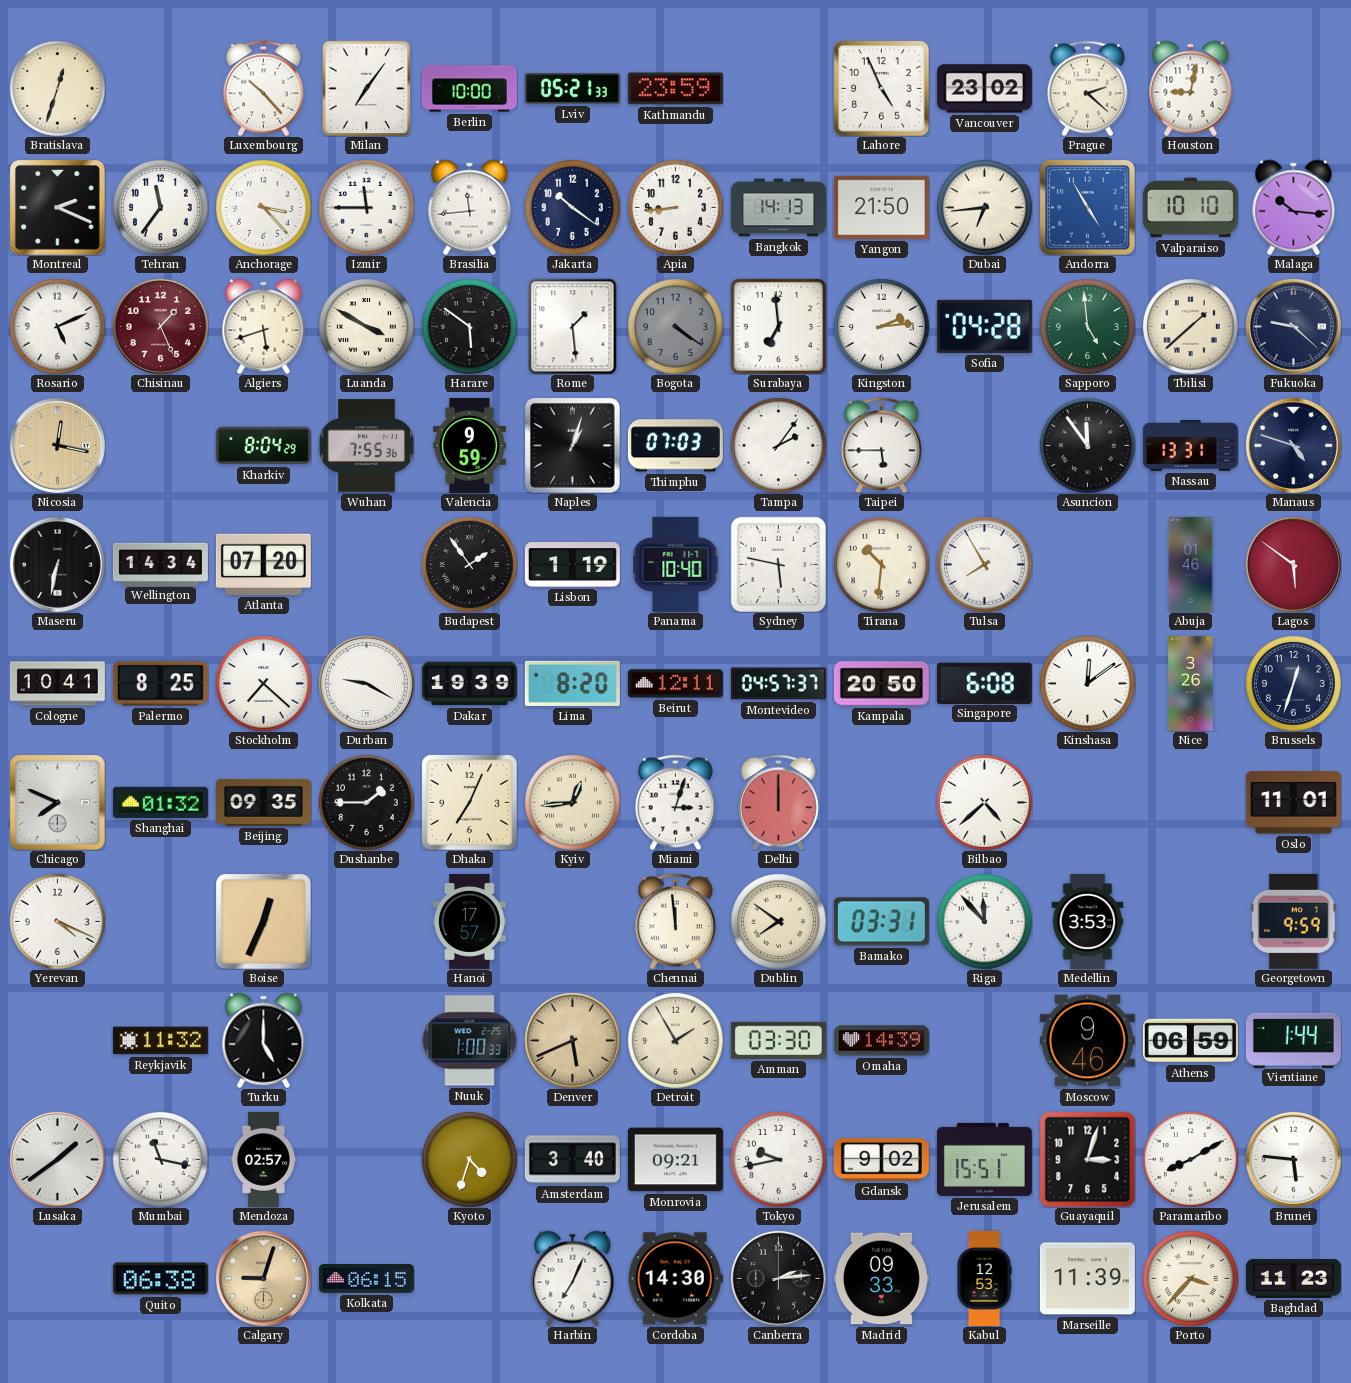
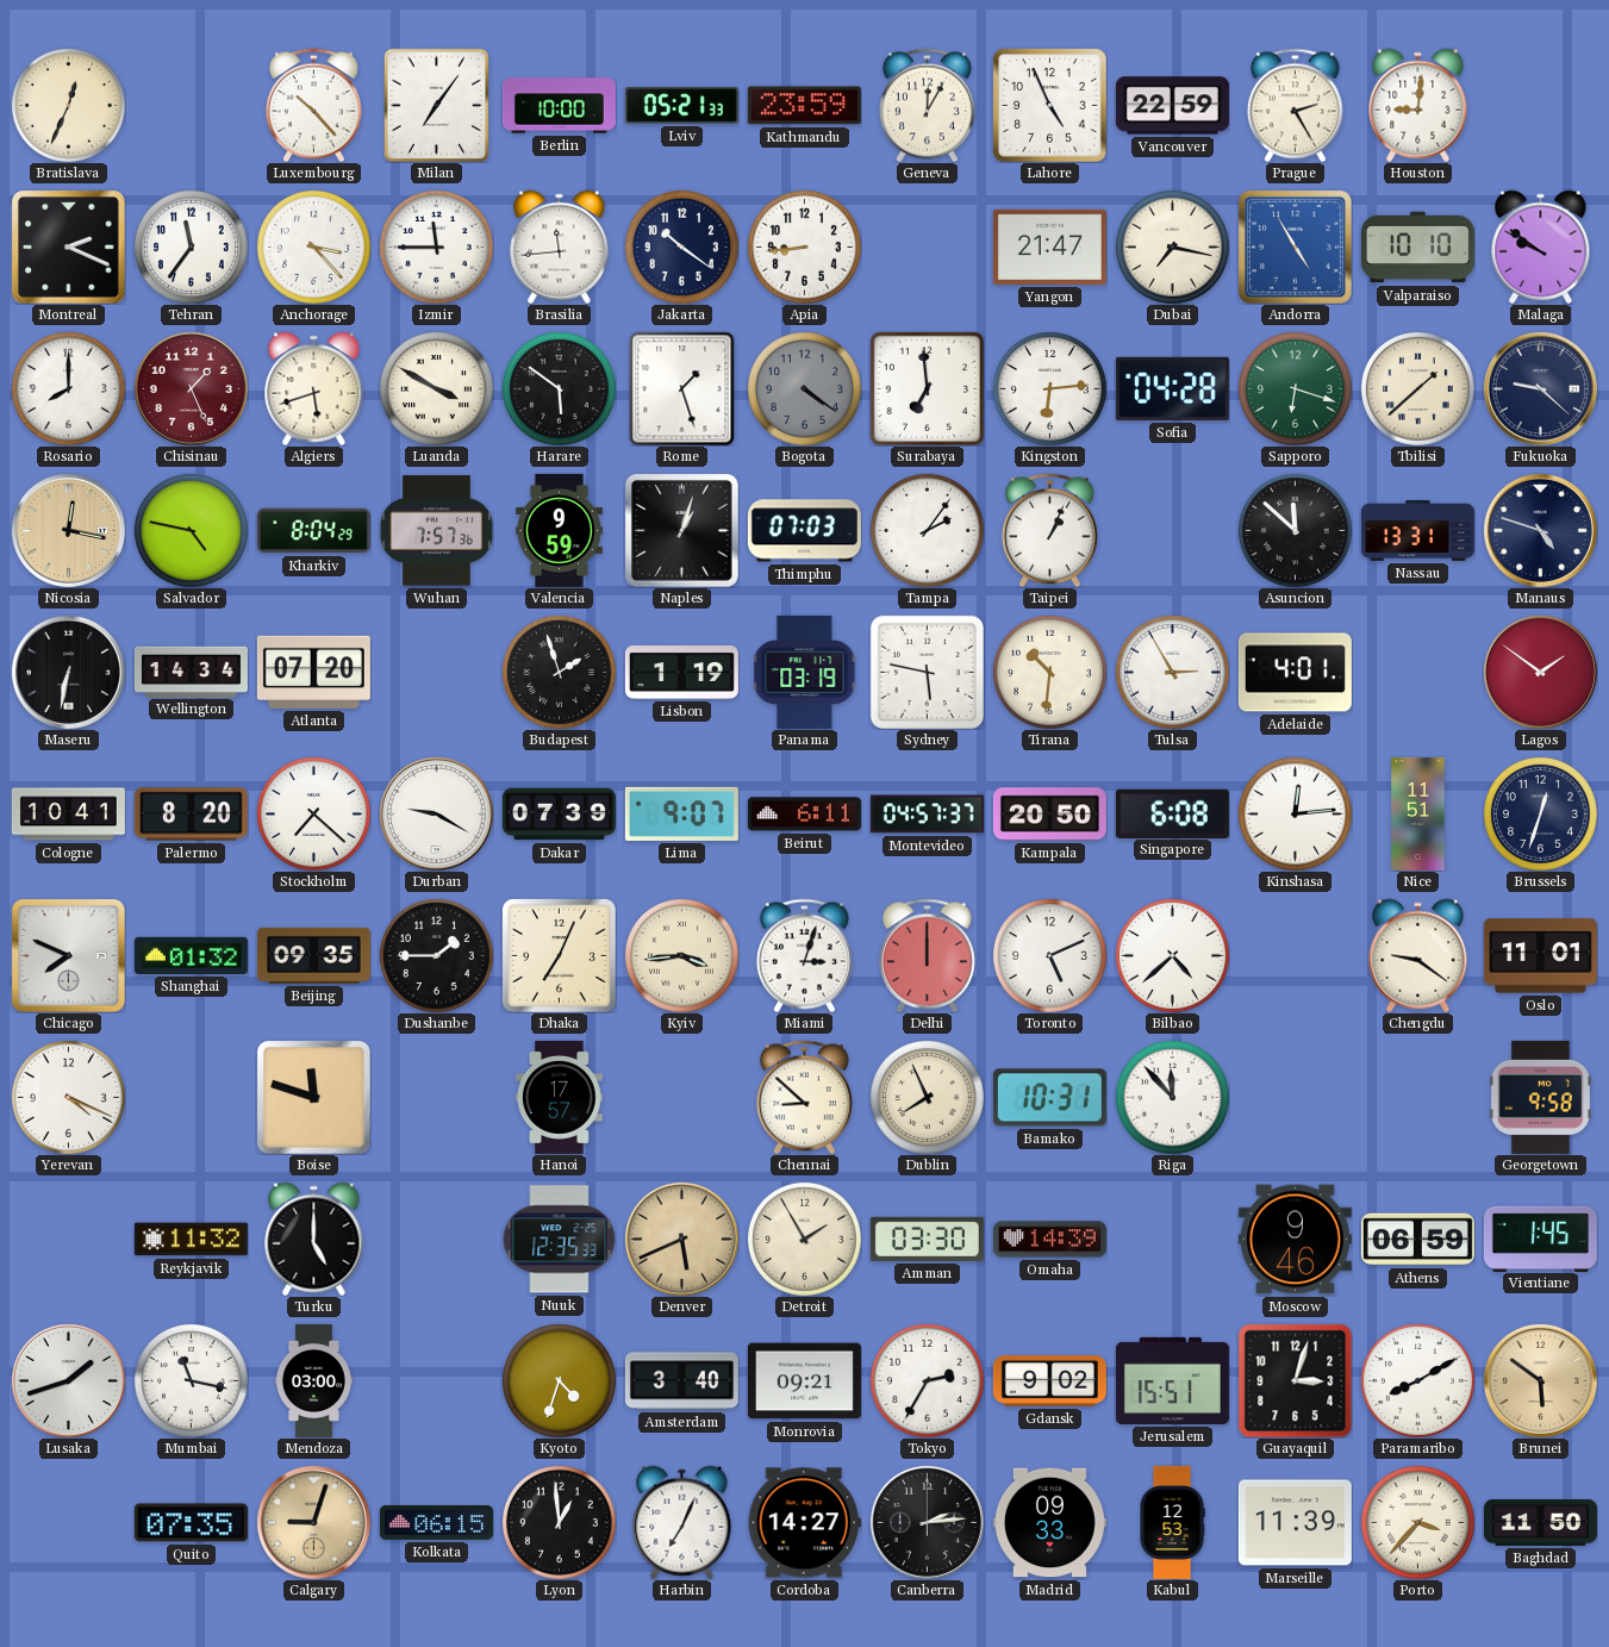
Bratislava: 12:33 -> 12:34
Geneva: none -> 12:05
Vancouver: 23:02 -> 22:59
Prague: 2:22 -> 2:25
Houston: 9:02 -> 9:01
Bangkok: 14:13 -> none
Yangon: 21:50 -> 21:47
Dubai: 6:44 -> 7:17
Malaga: 10:16 -> 9:51
Rosario: 5:11 -> 8:00
Rome: 1:29 -> 1:27
Kingston: 2:14 -> 6:14
Sapporo: 4:59 -> 6:18
Salvador: none -> 4:47
Wuhan: 7:55 -> 7:57
Taipei: 5:45 -> 1:04
Asuncion: 11:54 -> 11:52
Budapest: 1:54 -> 1:57
Panama: 10:40 -> 03:19
Tulsa: 7:55 -> 2:55
Adelaide: none -> 4:01
Abuja: 01:46 -> none
Lagos: 5:51 -> 1:51
Palermo: 8:25 -> 8:20
Dakar: 19:39 -> 07:39
Lima: 8:20 -> 9:07
Beirut: 12:11 -> 6:11
Kinshasa: 12:09 -> 12:14
Nice: 3:26 -> 11:51
Kyiv: 12:44 -> 3:44
Toronto: none -> 5:11
Chengdu: none -> 9:21
Boise: 12:34 -> 11:48
Chennai: 11:59 -> 8:52
Dublin: 7:51 -> 7:56
Bamako: 03:31 -> 10:31
Medellin: 3:53 -> none
Georgetown: 9:59 -> 9:58
Nuuk: 1:00 -> 12:35
Vientiane: 1:44 -> 1:45
Lusaka: 1:39 -> 1:42
Mendoza: 02:57 -> 03:00
Tokyo: 9:43 -> 2:35
Brunei: 5:46 -> 5:51
Brunei dial: white -> champagne
Quito: 06:38 -> 07:35
Lyon: none -> 12:59
Cordoba: 14:30 -> 14:27
Baghdad: 11:23 -> 11:50
